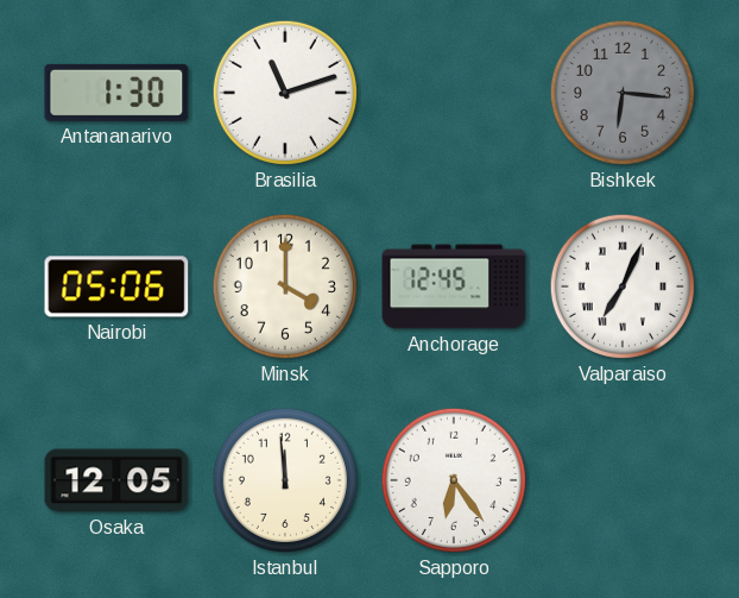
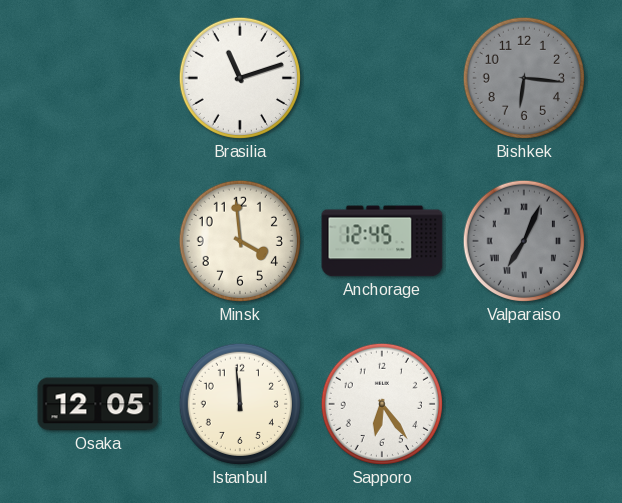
Antananarivo: 1:30 -> none
Nairobi: 05:06 -> none
Minsk: 4:00 -> 3:59
Valparaiso dial: white -> grey
